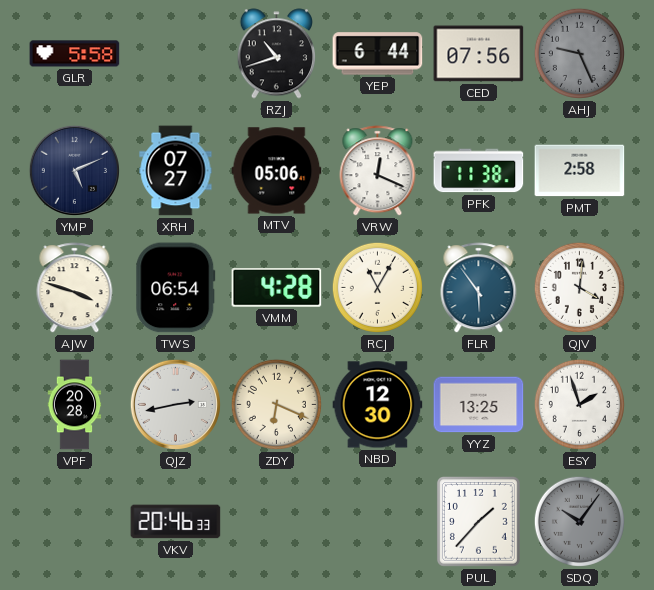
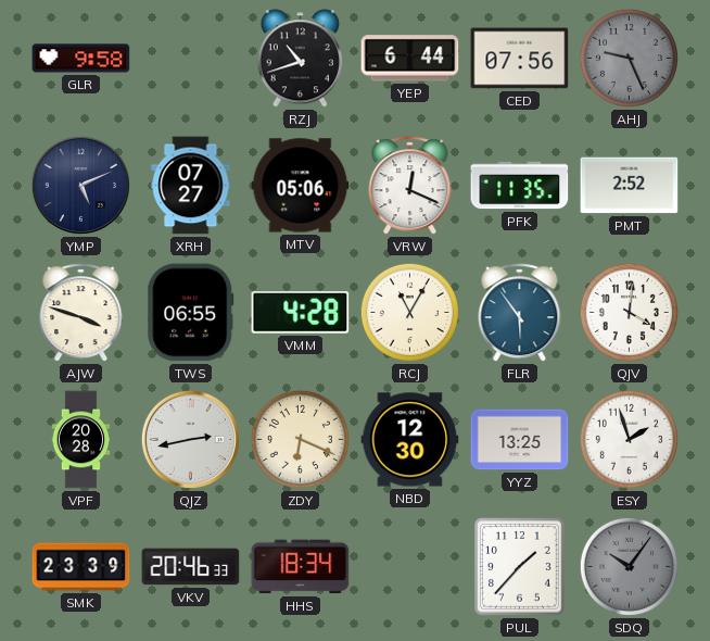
GLR: 5:58 -> 9:58
PFK: 11:38 -> 11:35
PMT: 2:58 -> 2:52
TWS: 06:54 -> 06:55
SMK: none -> 23:39
HHS: none -> 18:34
